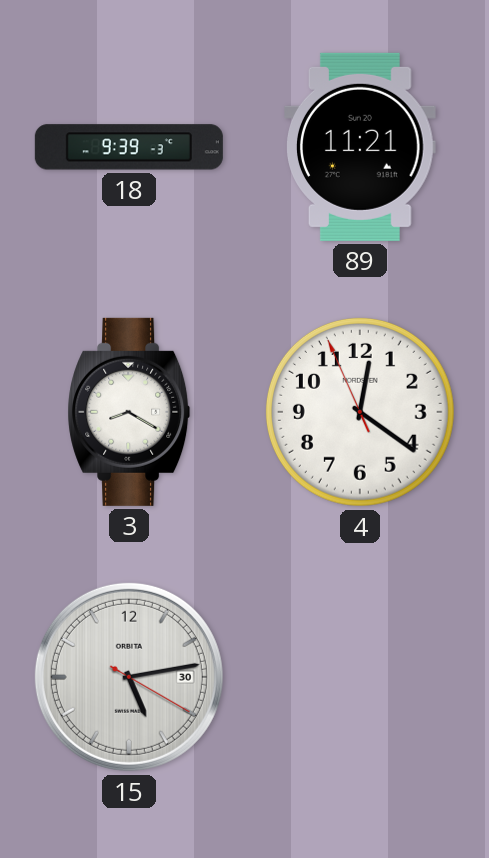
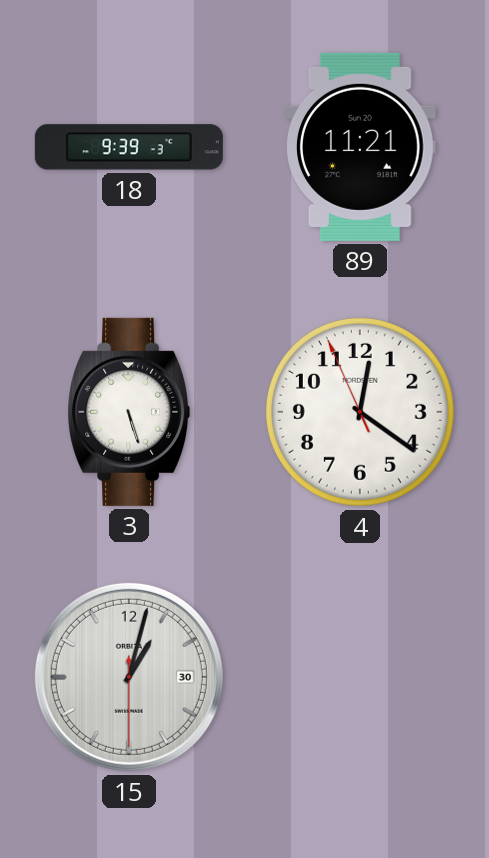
3: 8:20 -> 5:27
15: 5:13 -> 1:02
